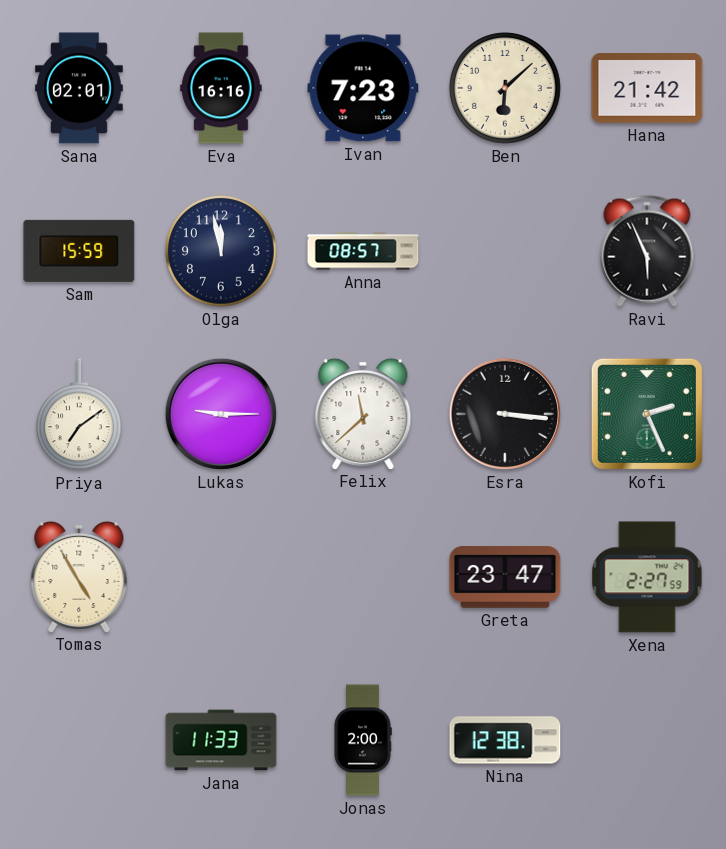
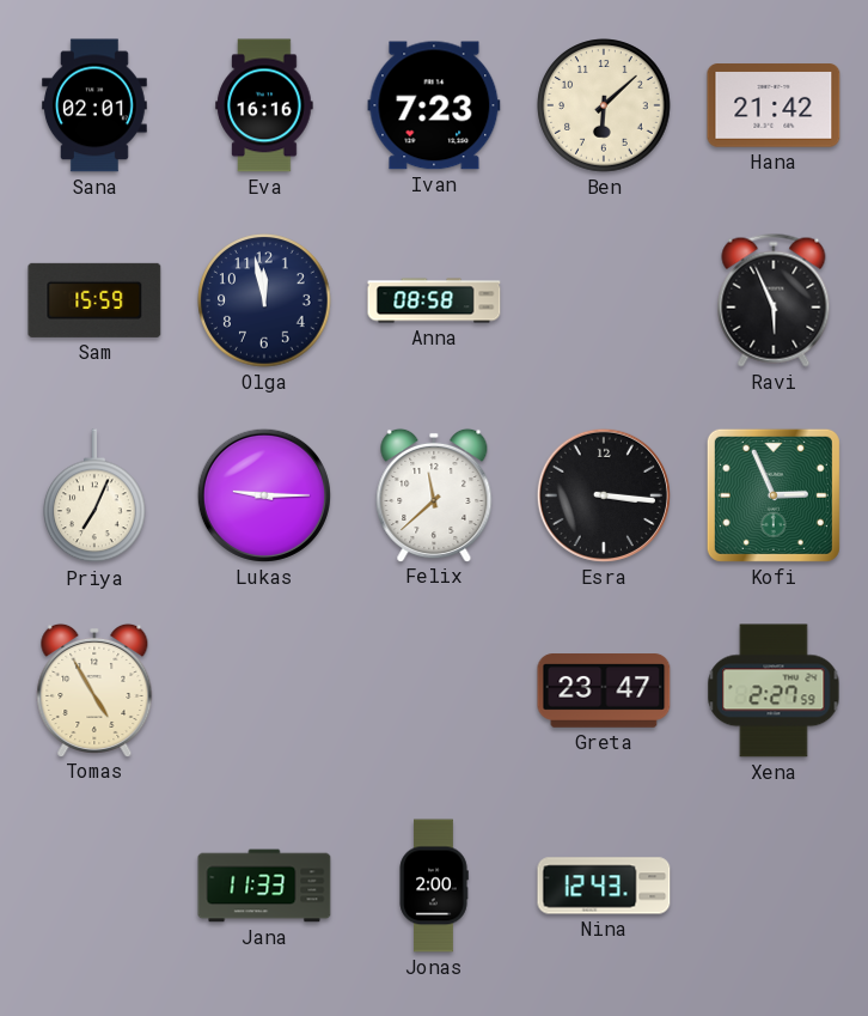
Anna: 08:57 -> 08:58
Priya: 7:09 -> 7:04
Kofi: 2:26 -> 2:56
Nina: 12:38 -> 12:43
